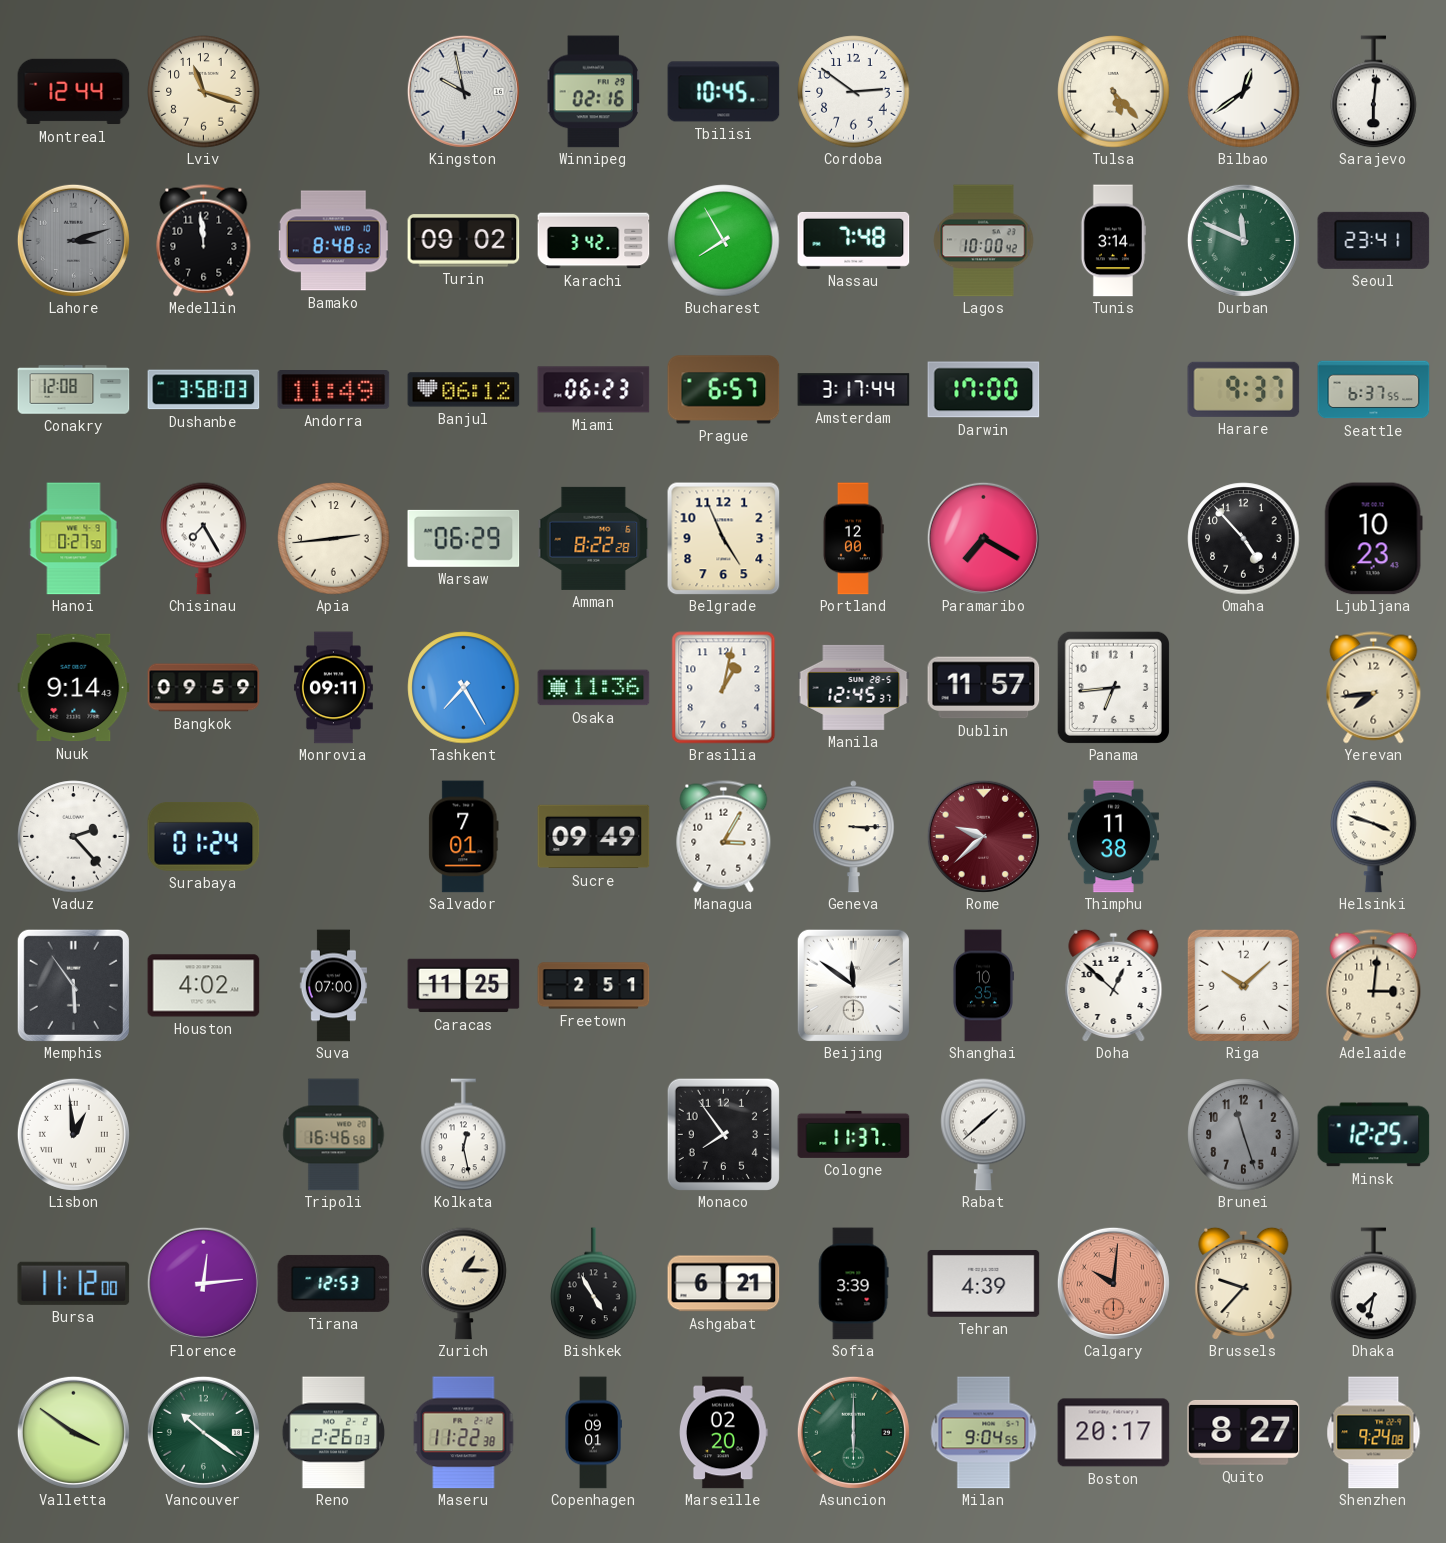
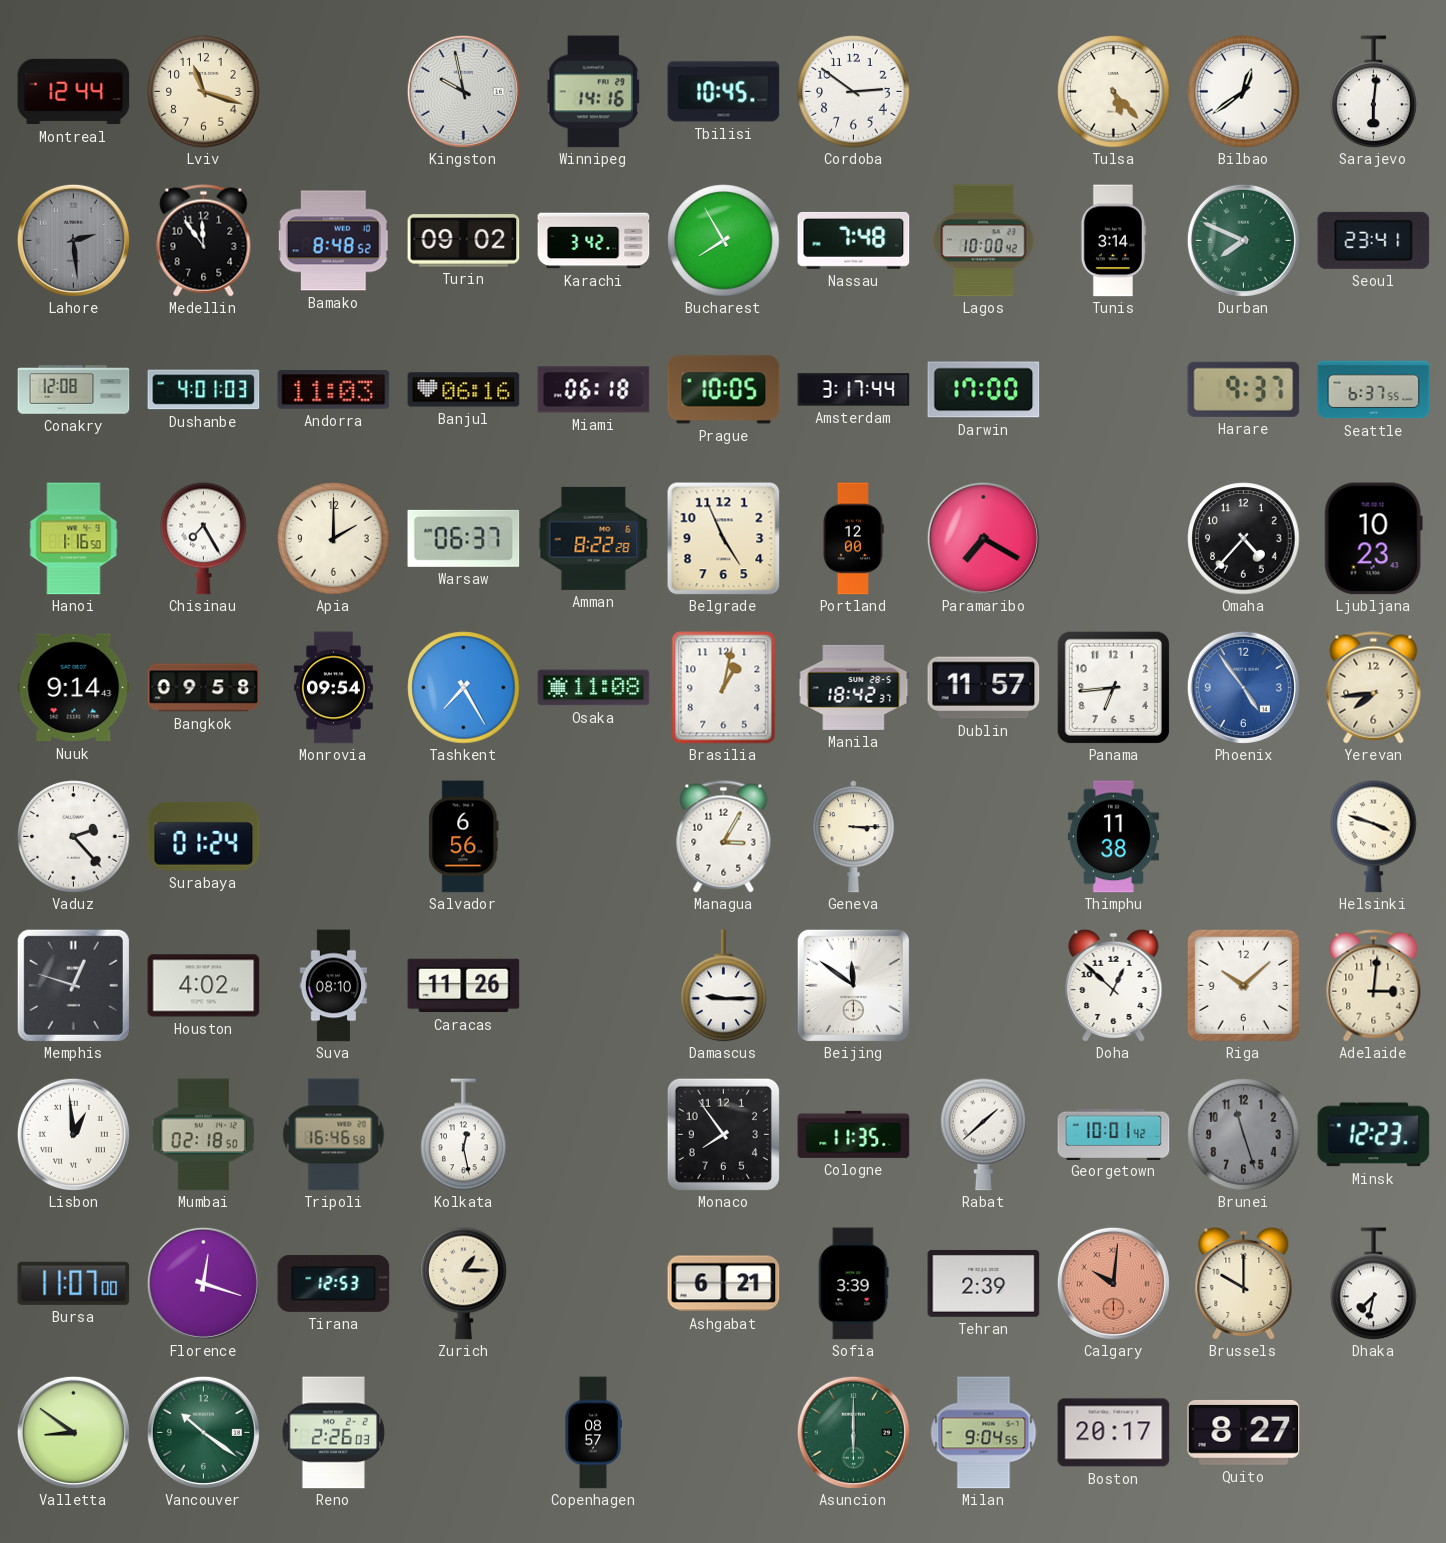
Winnipeg: 02:16 -> 14:16
Lahore: 3:12 -> 2:29
Medellin: 11:59 -> 11:54
Durban: 11:49 -> 7:49
Dushanbe: 3:58 -> 4:01
Andorra: 11:49 -> 11:03
Banjul: 06:12 -> 06:16
Miami: 06:23 -> 06:18
Prague: 6:57 -> 10:05
Hanoi: 0:27 -> 1:16
Apia: 2:44 -> 2:00
Warsaw: 06:29 -> 06:37
Omaha: 4:53 -> 4:37
Bangkok: 09:59 -> 09:58
Monrovia: 09:11 -> 09:54
Osaka: 11:36 -> 11:08
Manila: 12:45 -> 18:42
Phoenix: none -> 4:54
Salvador: 7:01 -> 6:56
Sucre: 09:49 -> none
Rome: 9:38 -> none
Memphis: 5:54 -> 12:48
Suva: 07:00 -> 08:10
Caracas: 11:25 -> 11:26
Freetown: 2:51 -> none
Damascus: none -> 9:15
Shanghai: 10:35 -> none
Mumbai: none -> 02:18
Cologne: 11:37 -> 11:35
Georgetown: none -> 10:01
Minsk: 12:25 -> 12:23
Bursa: 11:12 -> 11:07
Florence: 12:14 -> 12:18
Bishkek: 4:55 -> none
Tehran: 4:39 -> 2:39
Brussels: 9:37 -> 10:00
Valletta: 3:51 -> 8:51
Maseru: 11:22 -> none
Copenhagen: 09:01 -> 08:57
Marseille: 02:20 -> none
Shenzhen: 9:24 -> none
